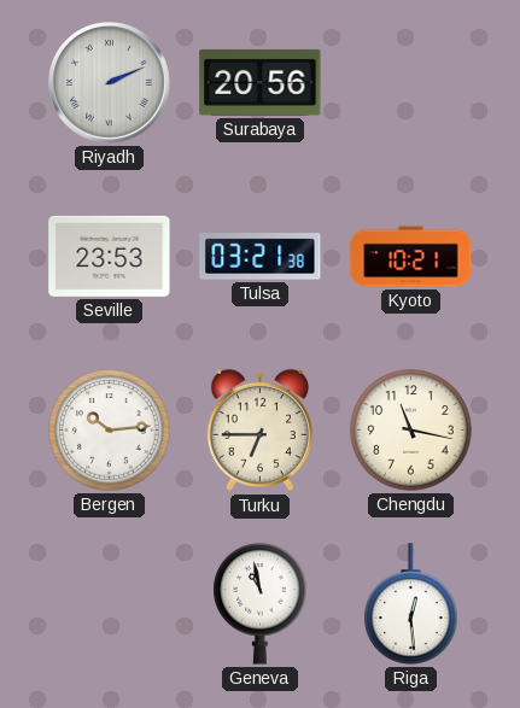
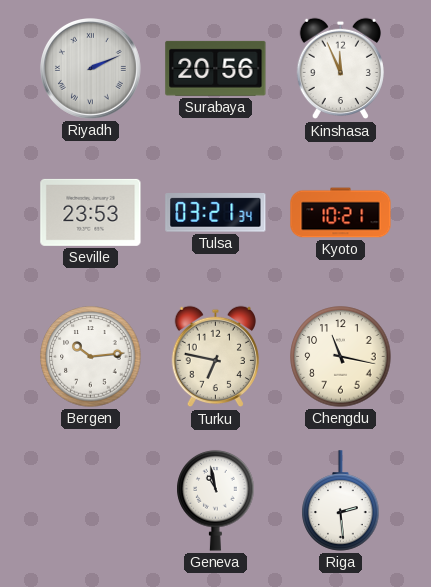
Kinshasa: none -> 11:56
Tulsa: 03:21:38 -> 03:21:34
Turku: 6:45 -> 6:47
Riga: 12:29 -> 2:29
